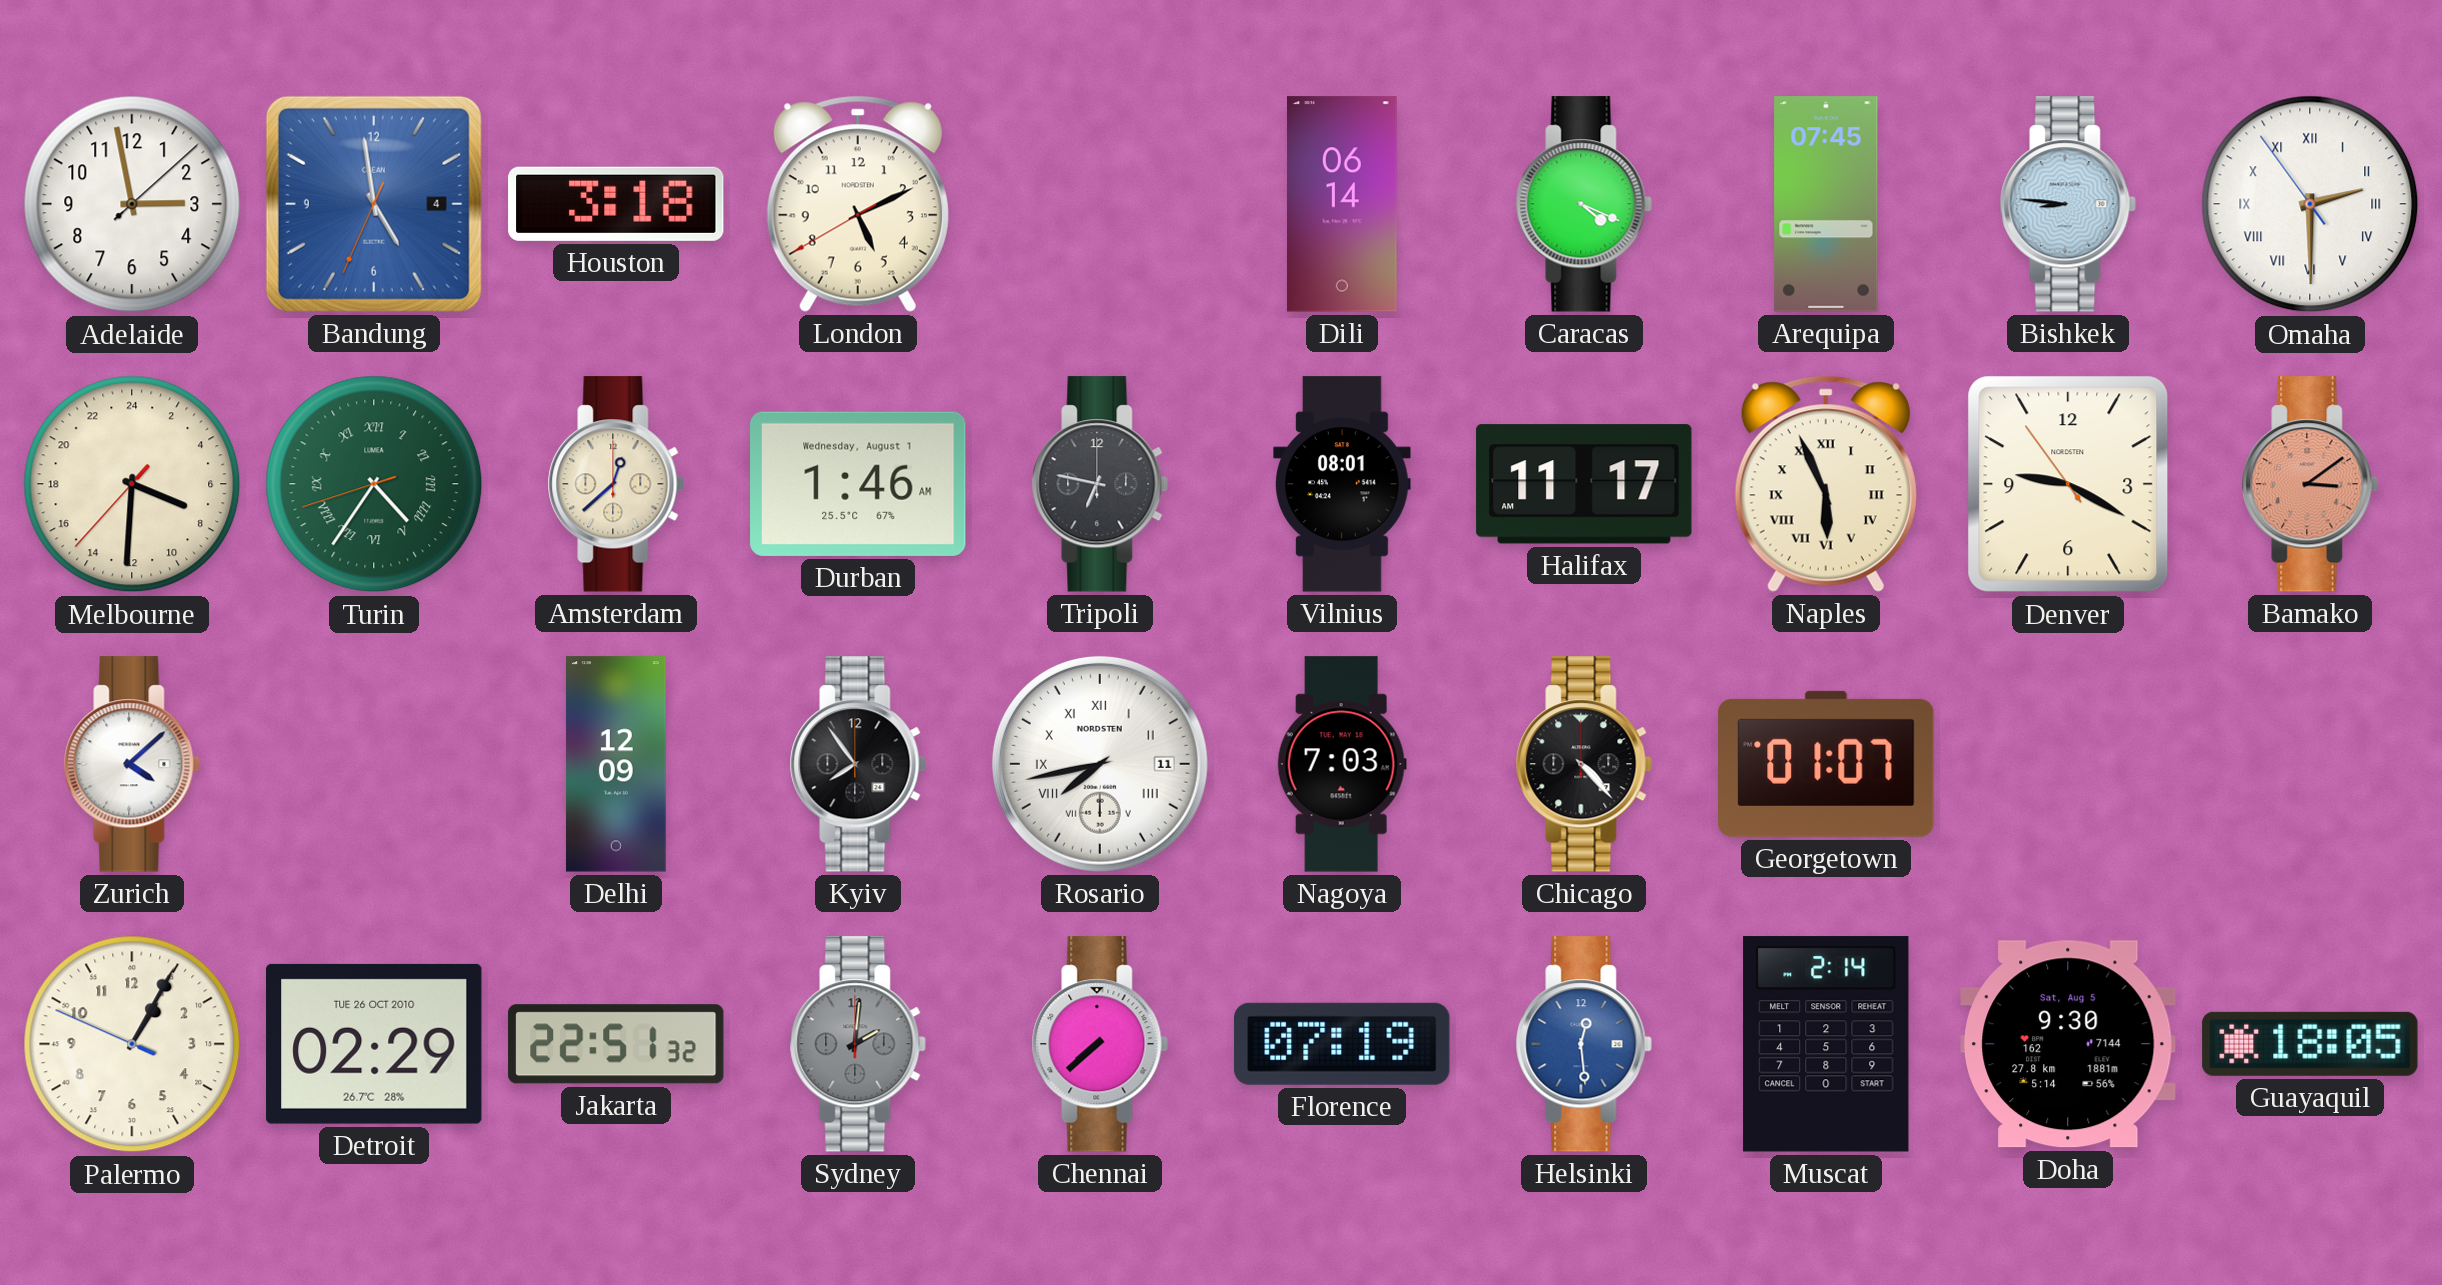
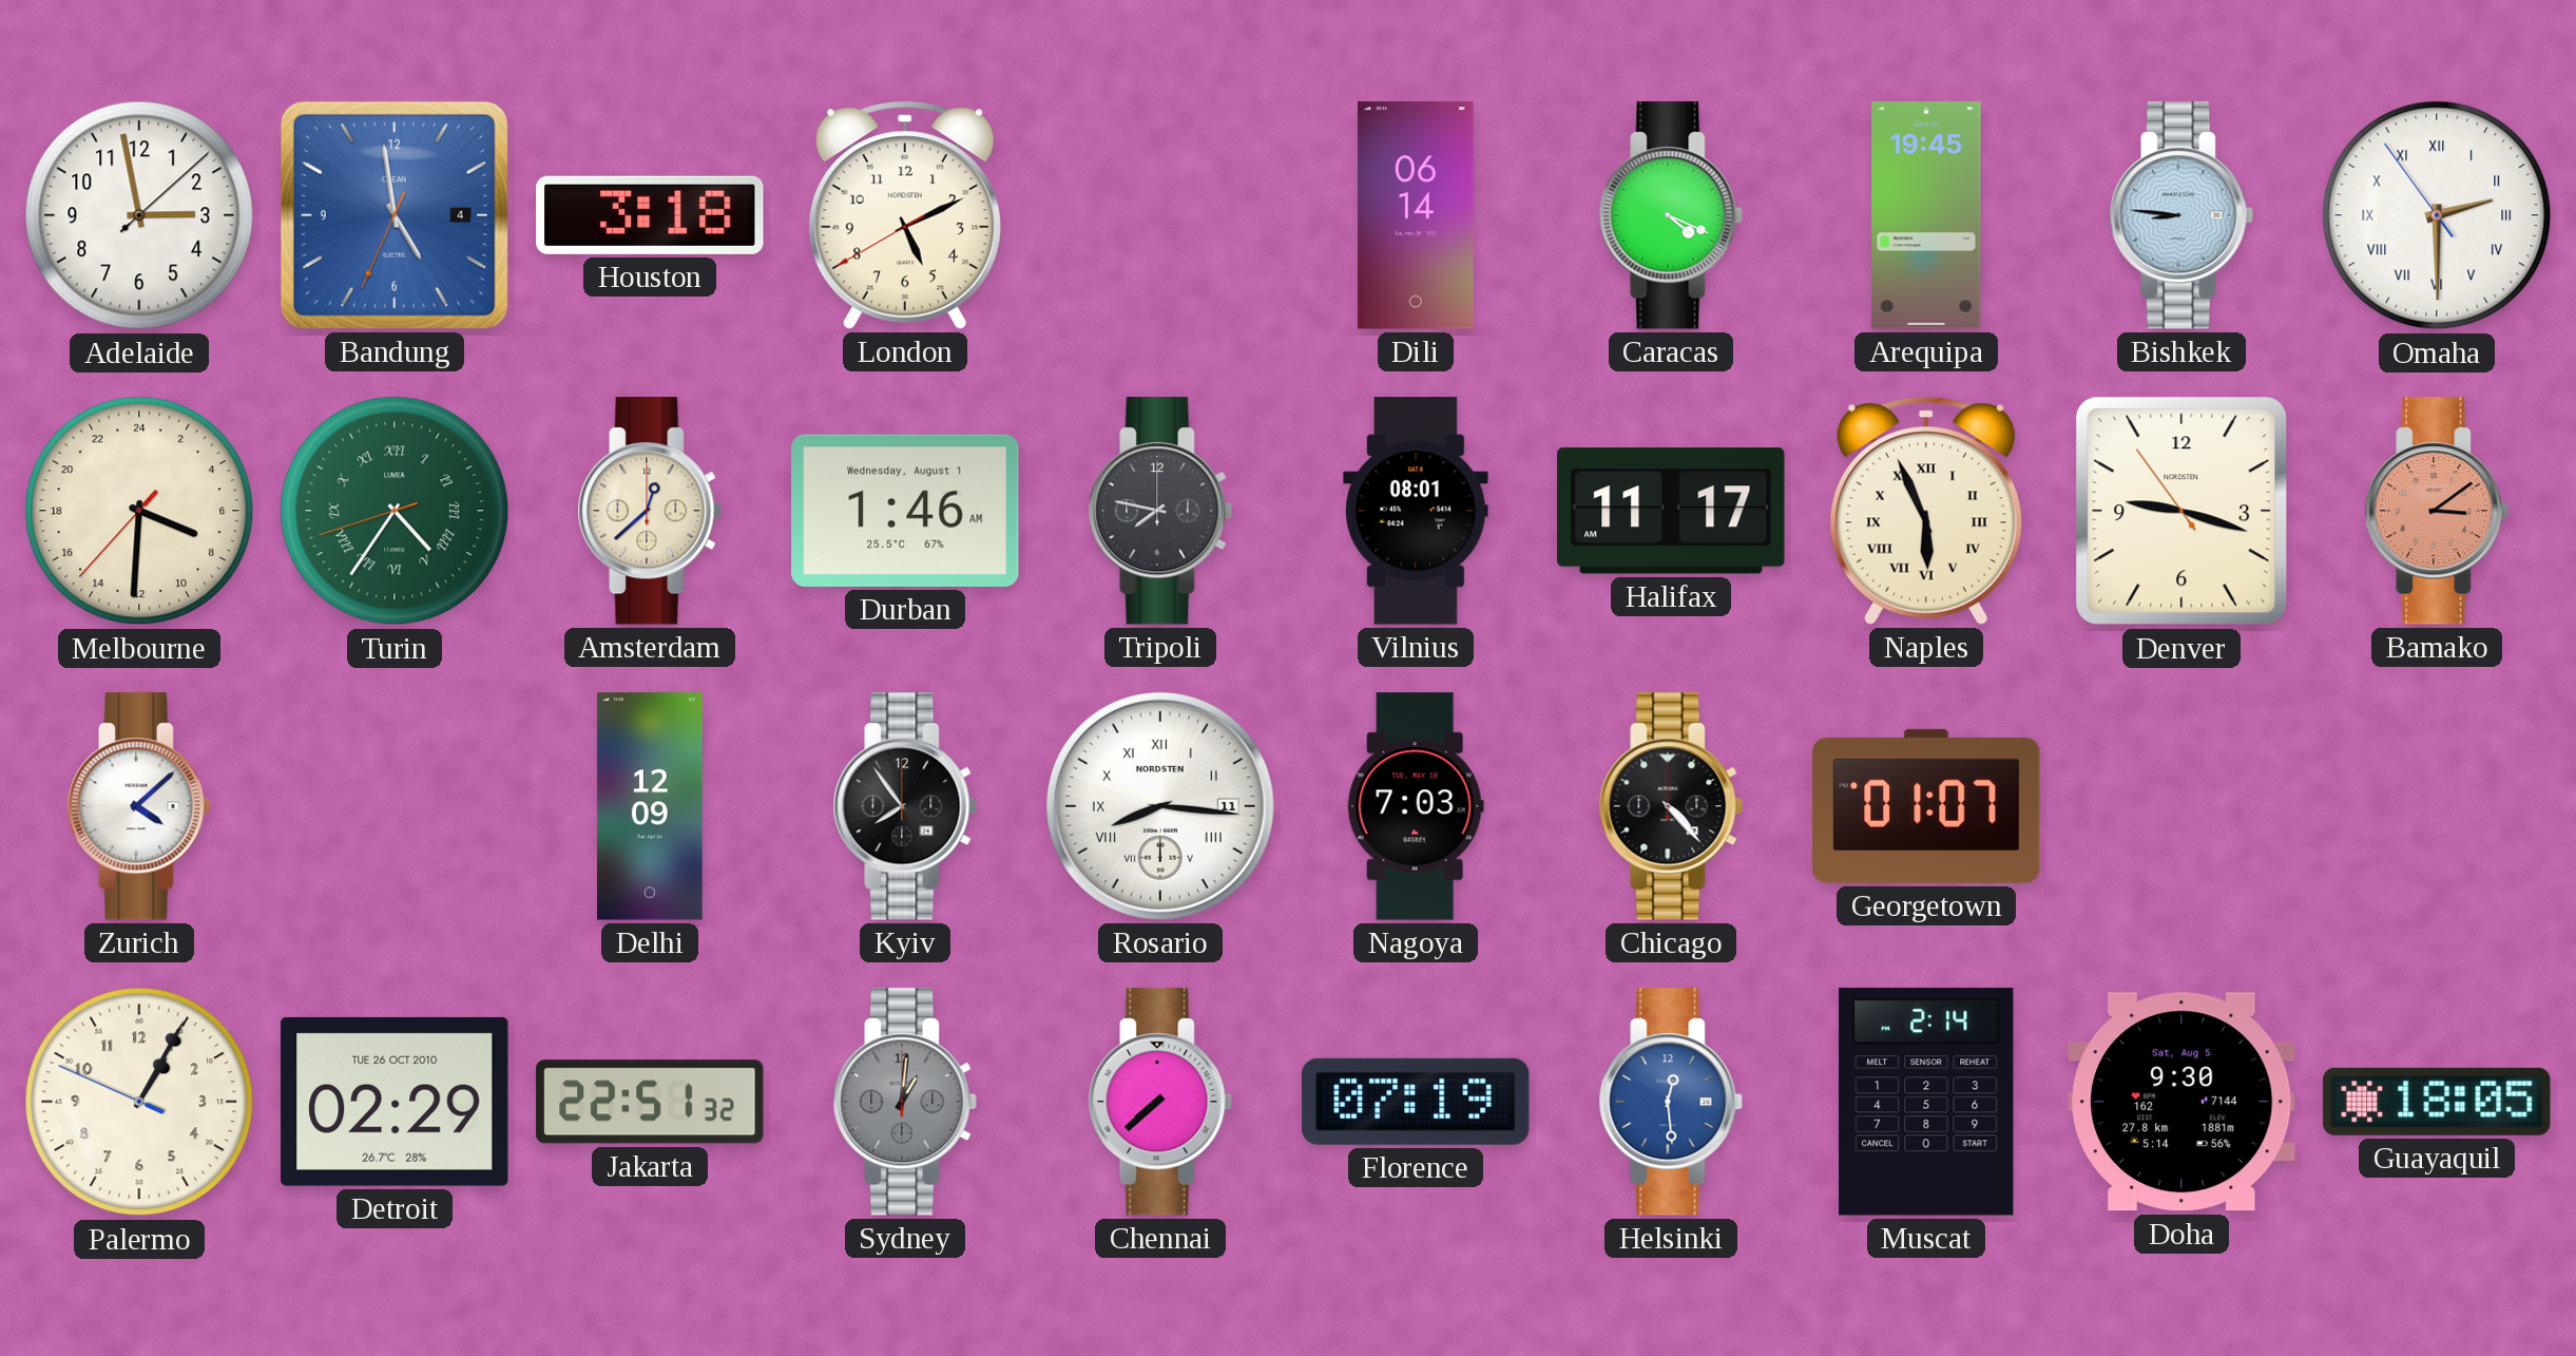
Arequipa: 07:45 -> 19:45
Tripoli: 6:47 -> 7:47
Denver: 9:19 -> 9:17
Rosario: 7:43 -> 8:16
Sydney: 2:01 -> 1:01
